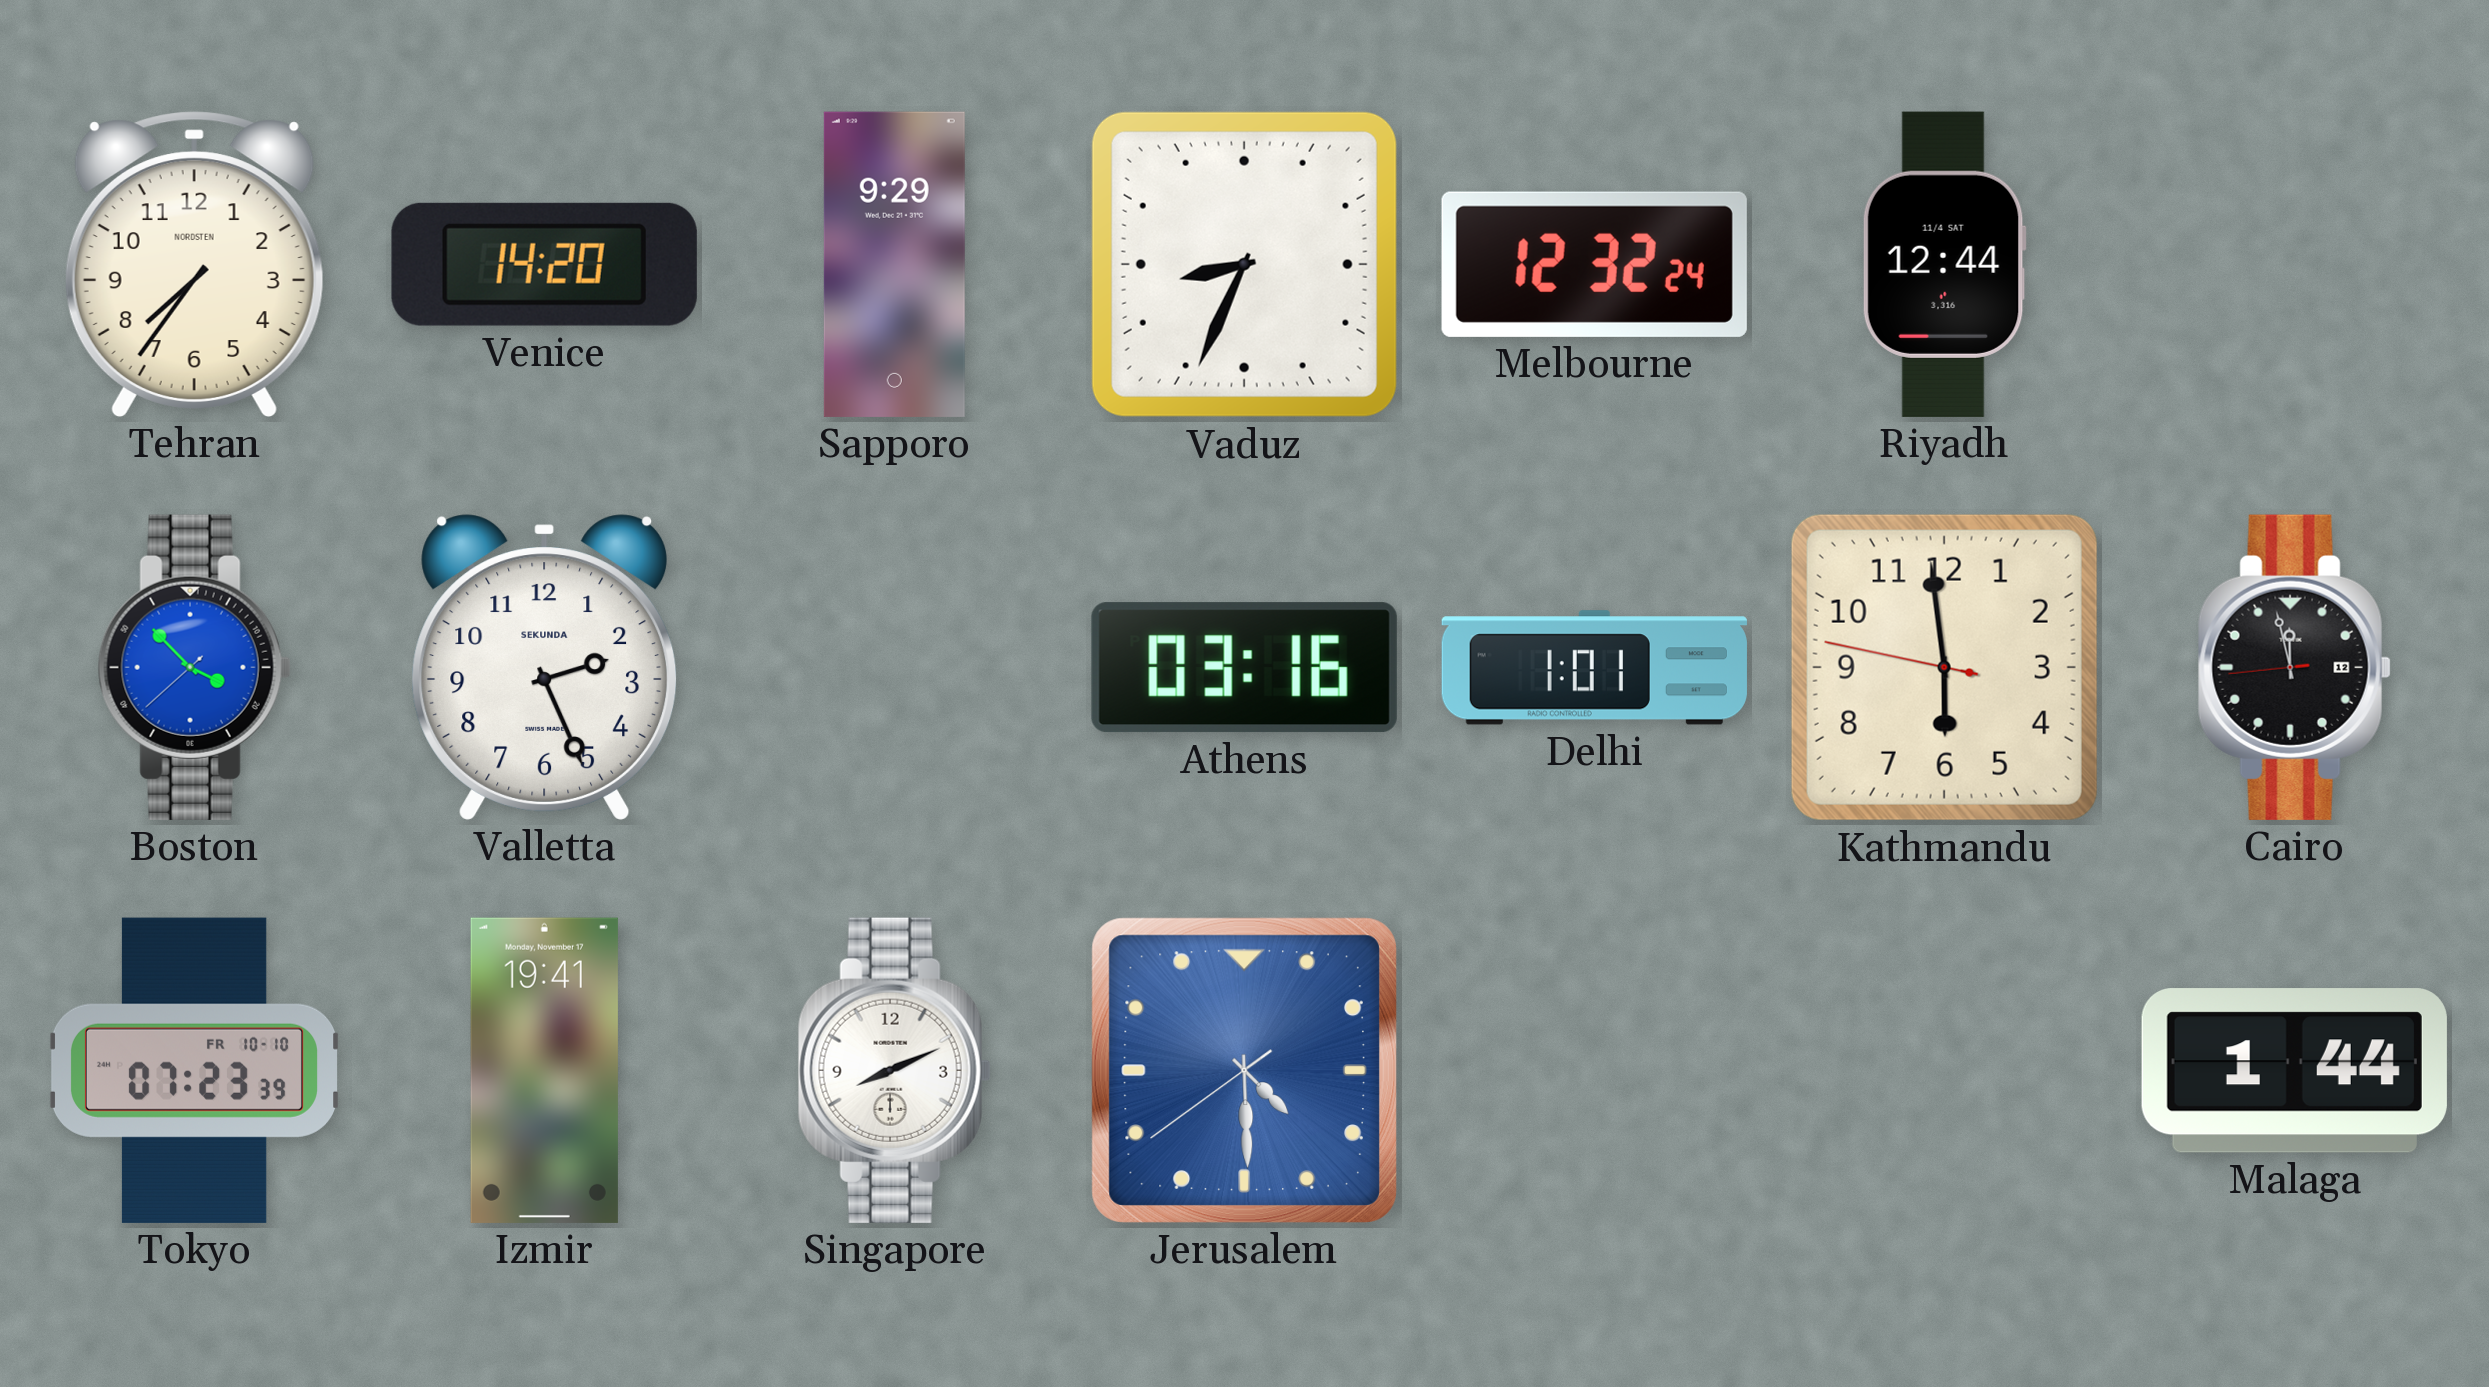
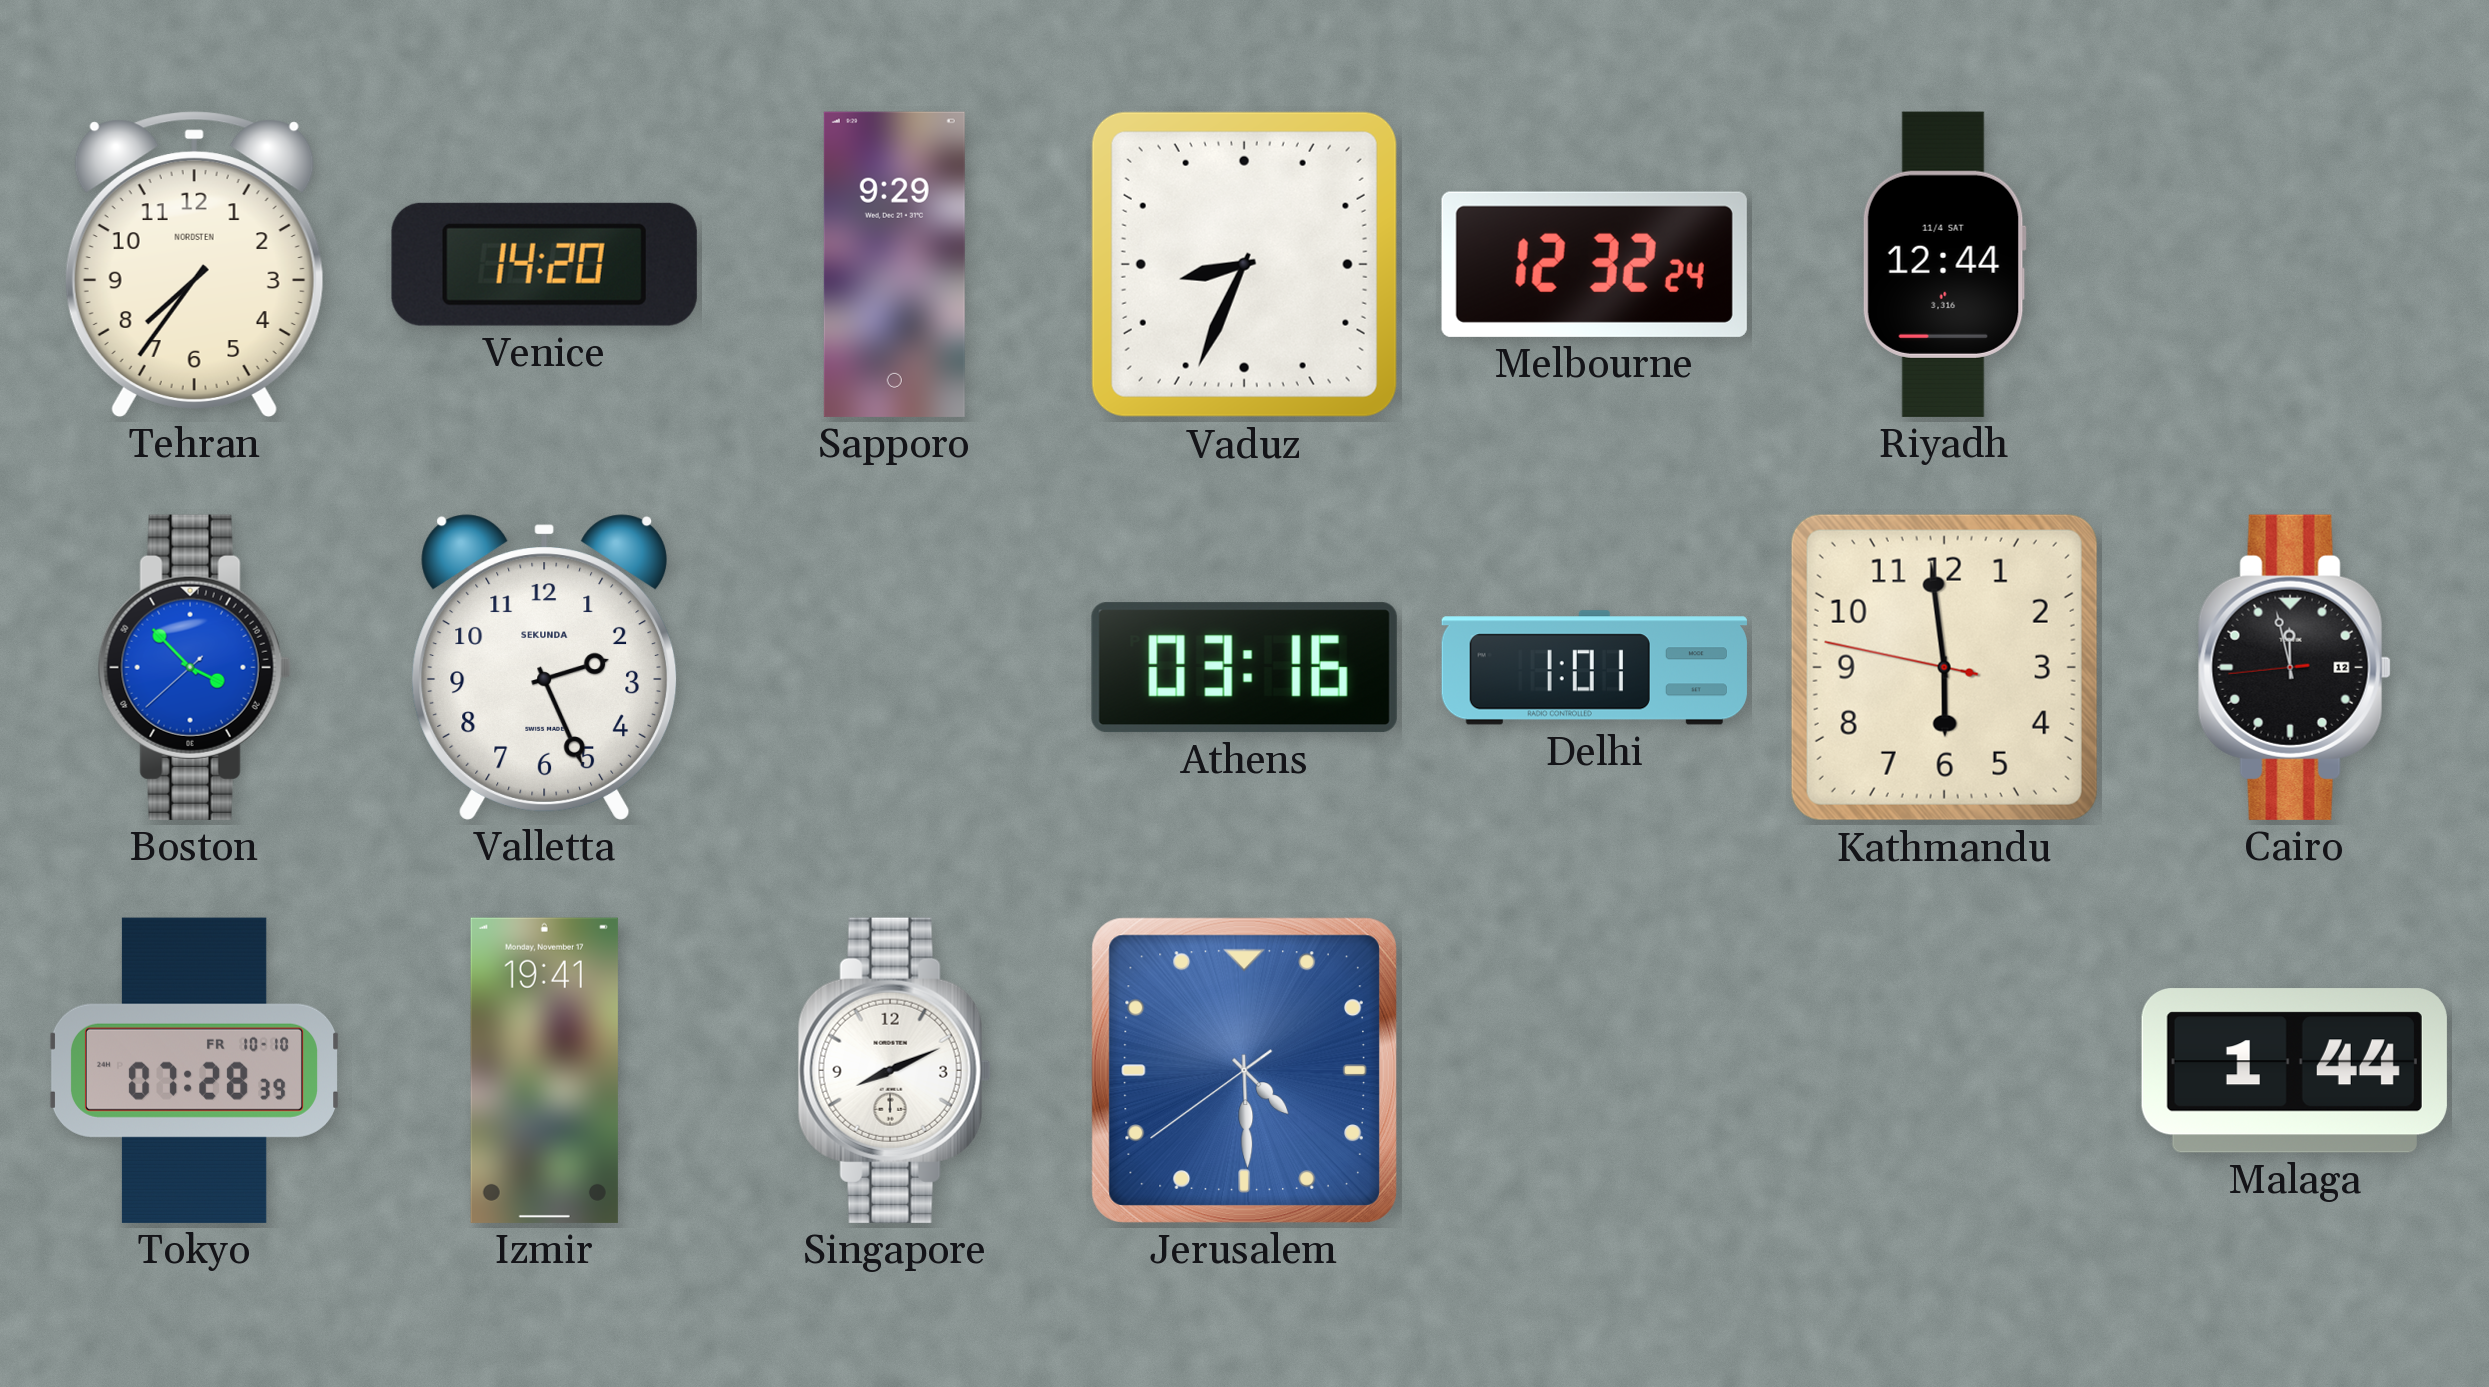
Tokyo: 07:23 -> 07:28
